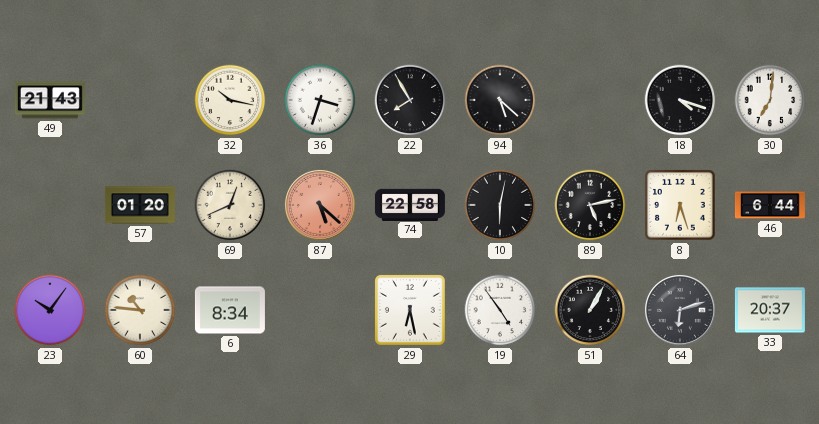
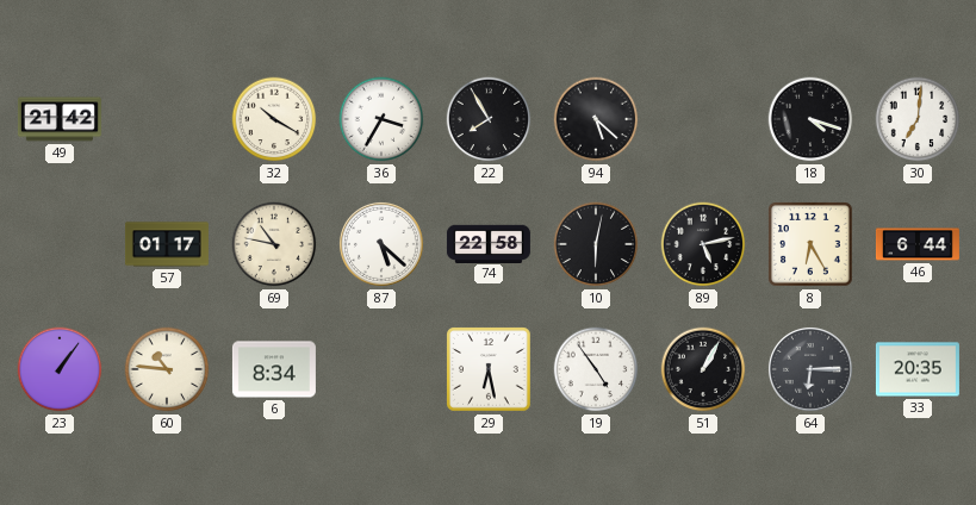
49: 21:43 -> 21:42
32: 10:17 -> 10:20
36: 3:33 -> 3:35
57: 01:20 -> 01:17
69: 12:41 -> 10:47
87 dial: salmon -> white
8: 6:27 -> 6:25
23: 10:06 -> 1:06
64: 6:12 -> 6:15
33: 20:37 -> 20:35
